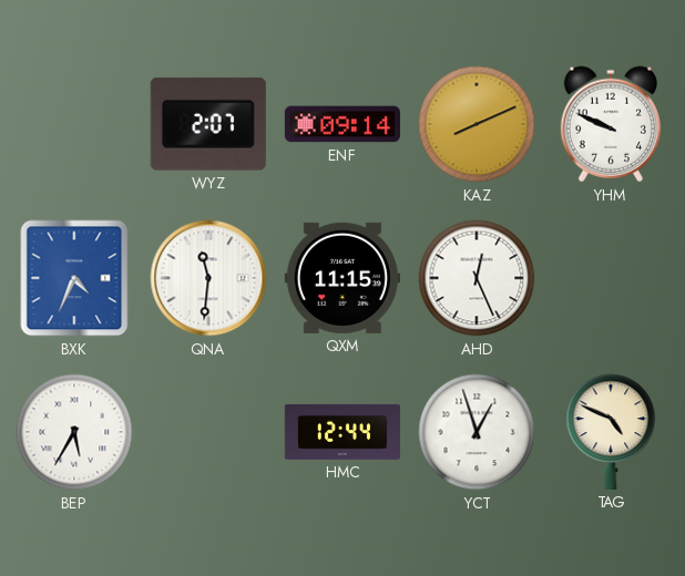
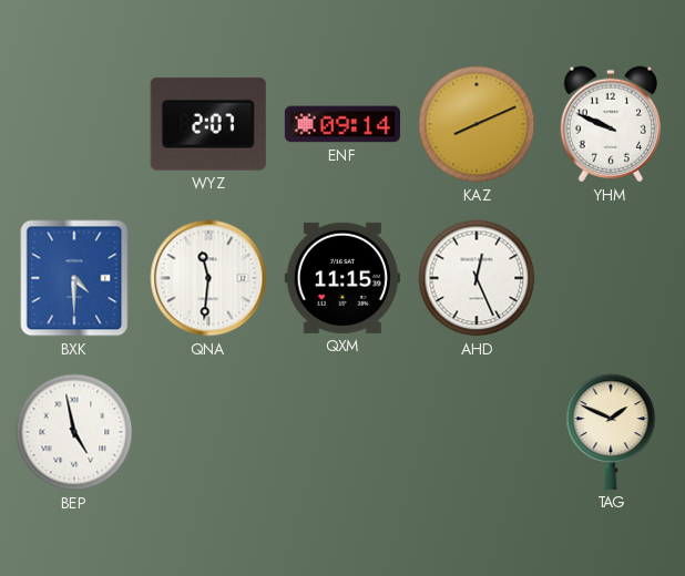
BXK: 4:34 -> 4:30
BEP: 5:35 -> 4:58
HMC: 12:44 -> none
YCT: 12:57 -> none
TAG: 4:49 -> 1:49
